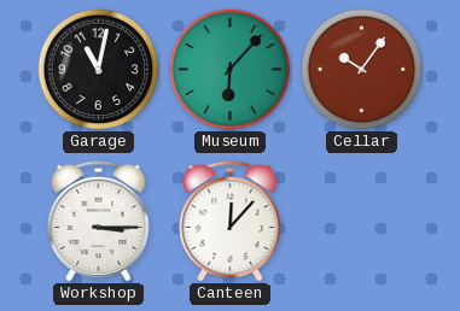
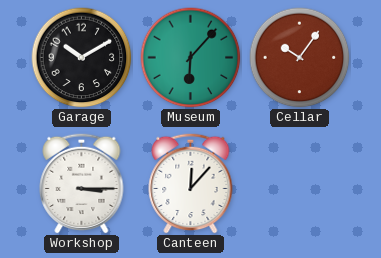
Garage: 11:02 -> 10:10
